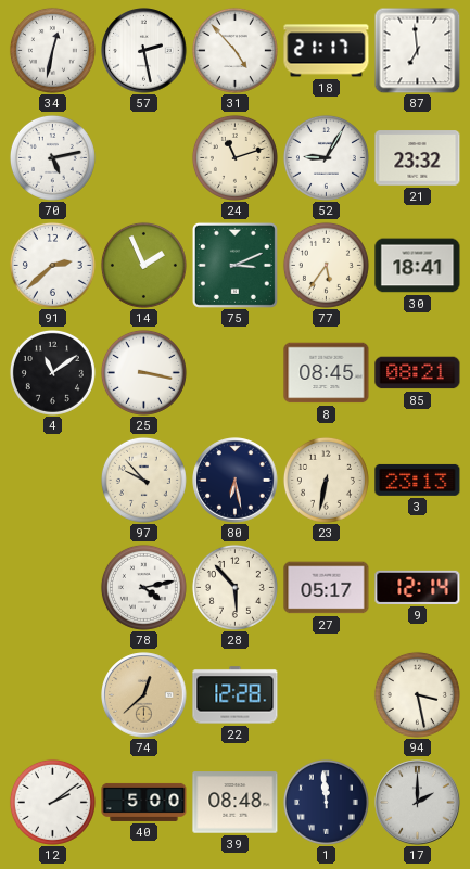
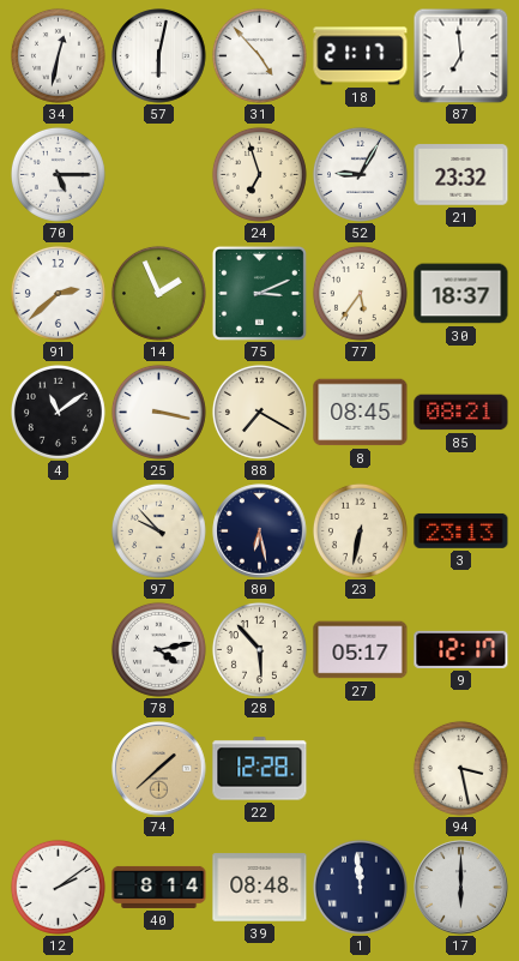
57: 2:28 -> 6:02
70: 5:13 -> 5:15
24: 11:12 -> 6:57
30: 18:41 -> 18:37
88: none -> 7:20
9: 12:14 -> 12:17
74: 12:38 -> 1:38
40: 5:00 -> 8:14
17: 2:00 -> 6:00
